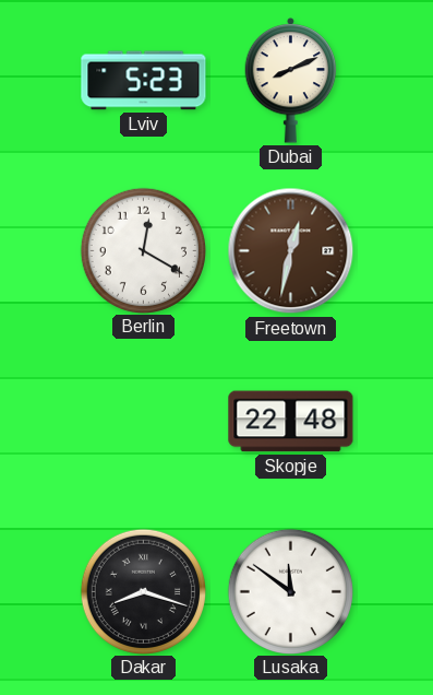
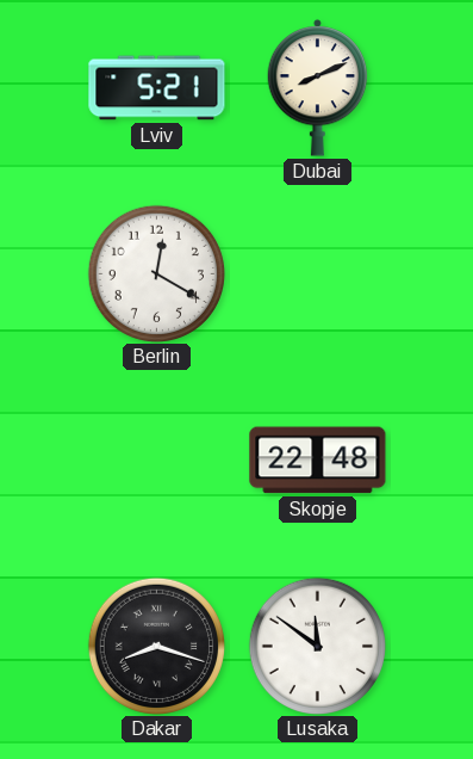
Lviv: 5:23 -> 5:21
Freetown: 12:32 -> none
